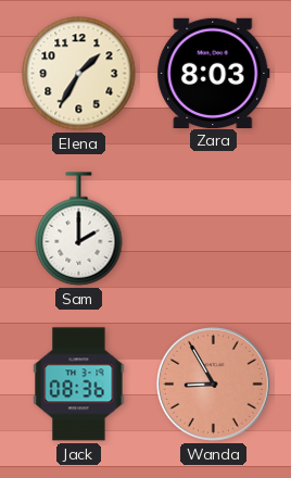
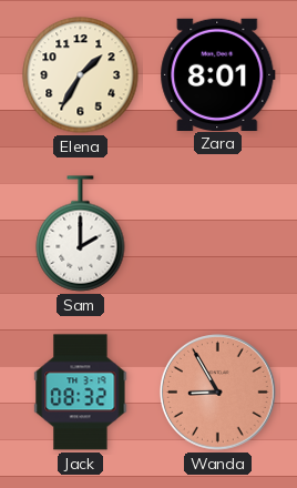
Zara: 8:03 -> 8:01
Jack: 08:36 -> 08:32
